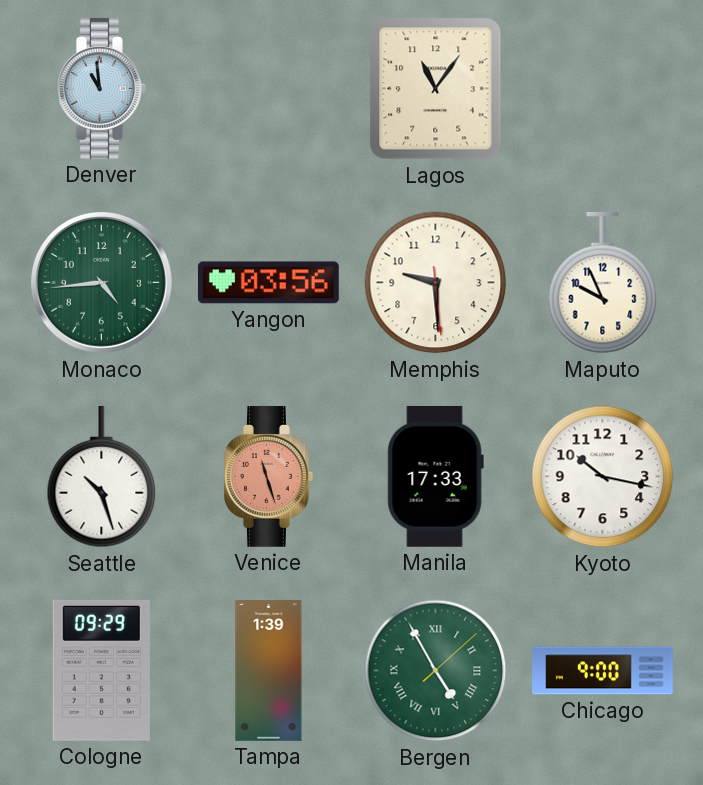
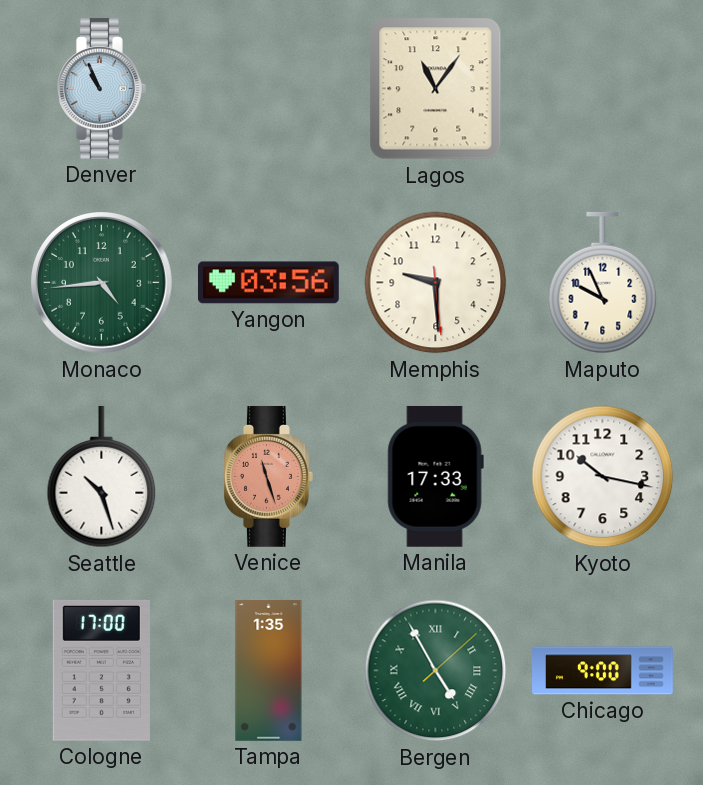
Denver: 10:59 -> 10:56
Cologne: 09:29 -> 17:00
Tampa: 1:39 -> 1:35
